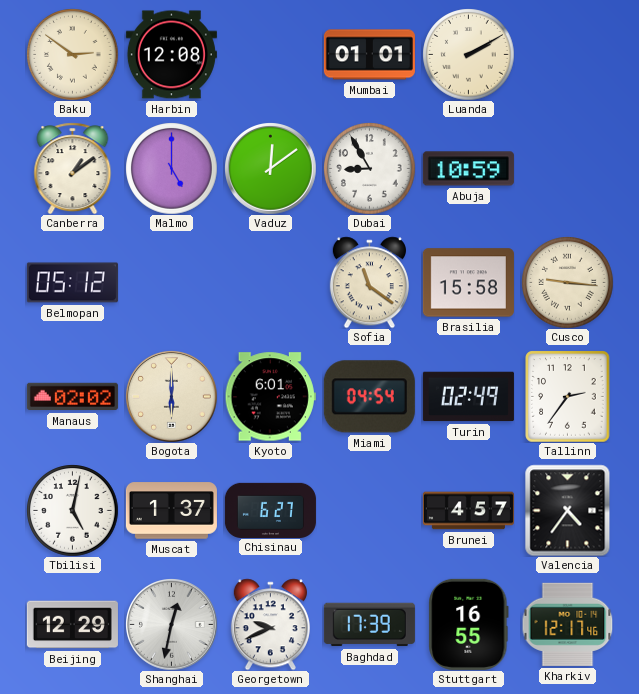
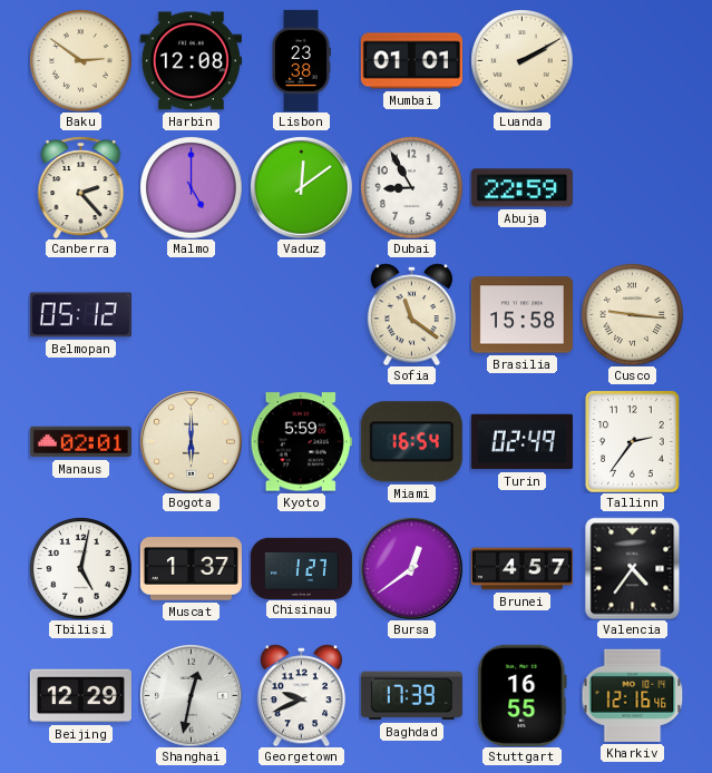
Lisbon: none -> 23:38
Canberra: 1:09 -> 2:23
Abuja: 10:59 -> 22:59
Manaus: 02:02 -> 02:01
Kyoto: 6:01 -> 5:59
Miami: 04:54 -> 16:54
Chisinau: 6:27 -> 1:27
Bursa: none -> 12:39
Kharkiv: 12:17 -> 12:16
